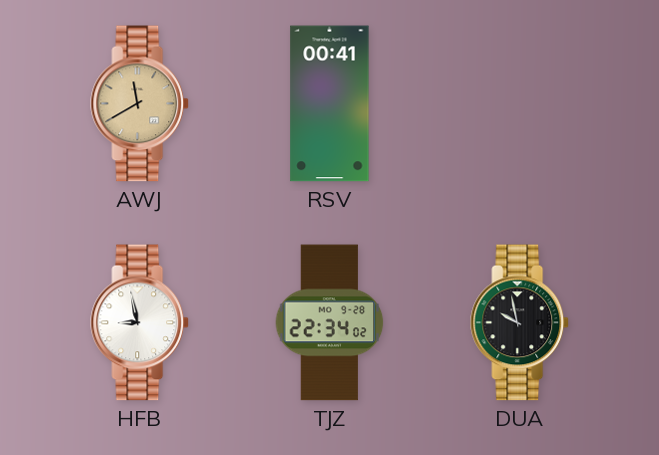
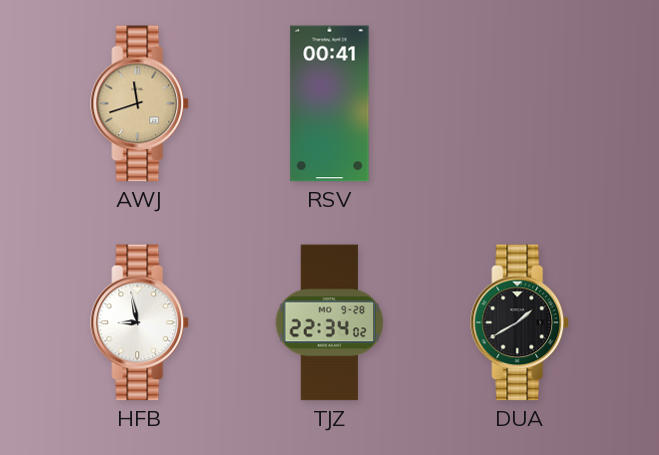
AWJ: 11:40 -> 11:42
DUA: 9:58 -> 1:40
